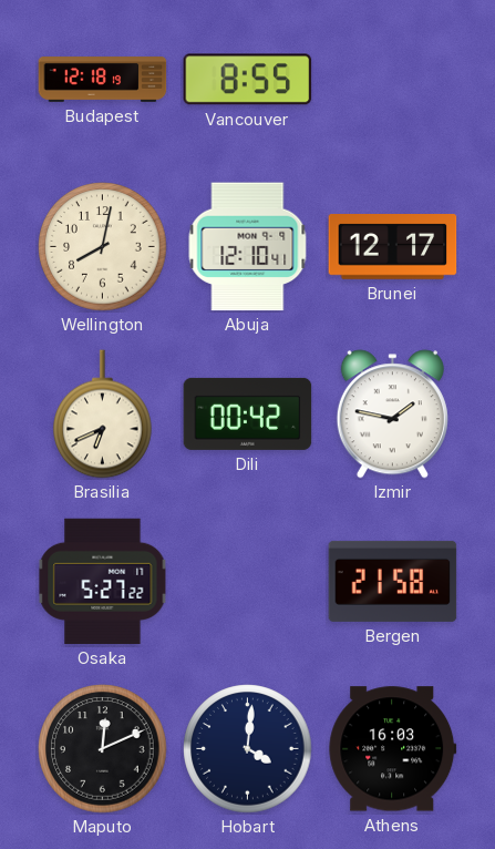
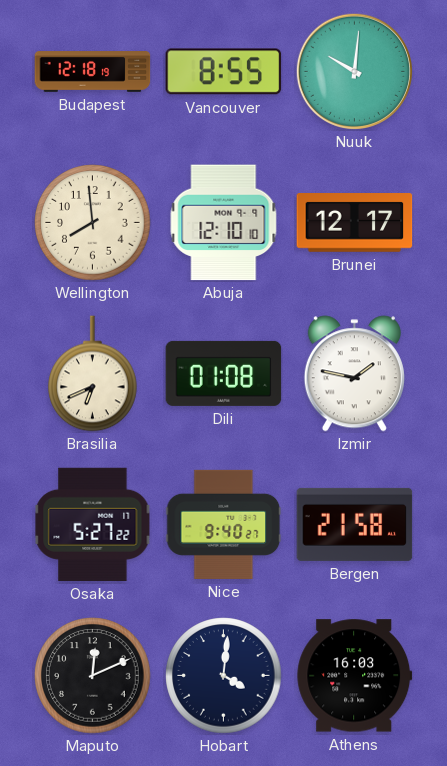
Nuuk: none -> 10:01
Wellington: 8:02 -> 7:59
Abuja: 12:10:41 -> 12:10:10
Dili: 00:42 -> 01:08
Nice: none -> 9:40
